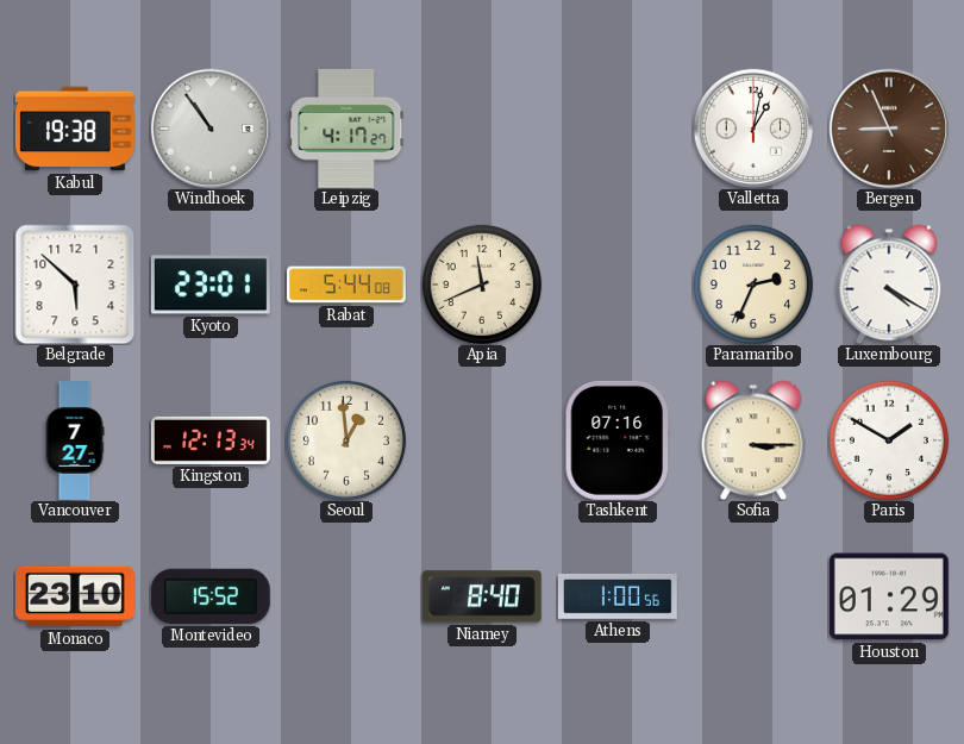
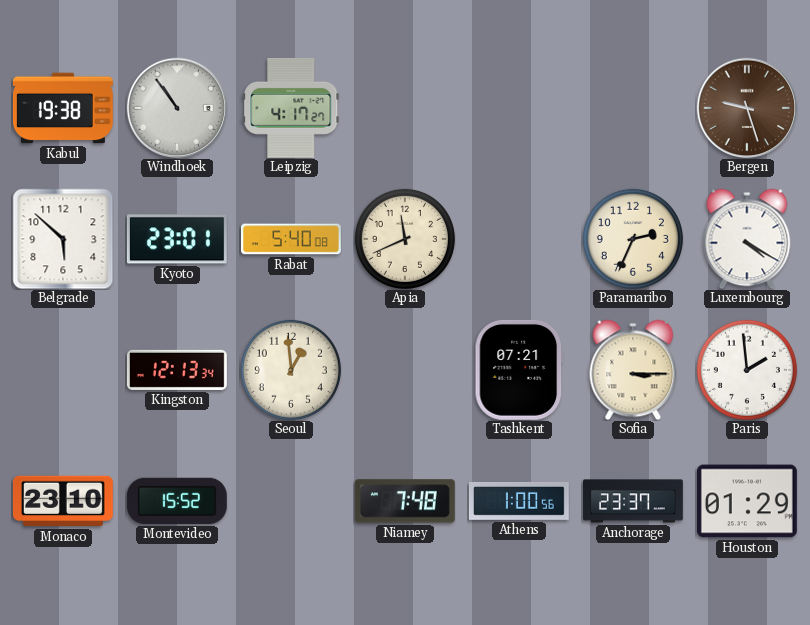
Valletta: 1:02 -> none
Bergen: 8:56 -> 9:27
Rabat: 5:44 -> 5:40
Vancouver: 7:27 -> none
Tashkent: 07:16 -> 07:21
Paris: 1:50 -> 1:59
Niamey: 8:40 -> 7:48
Anchorage: none -> 23:37
